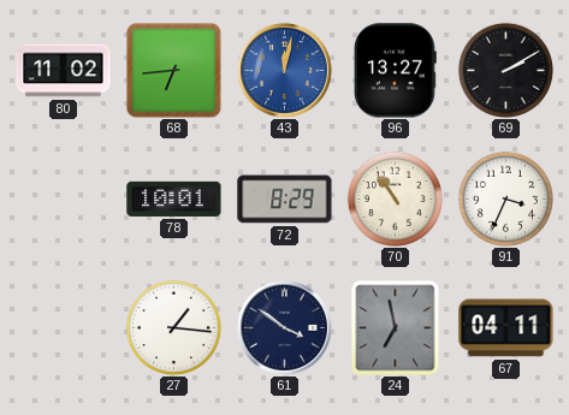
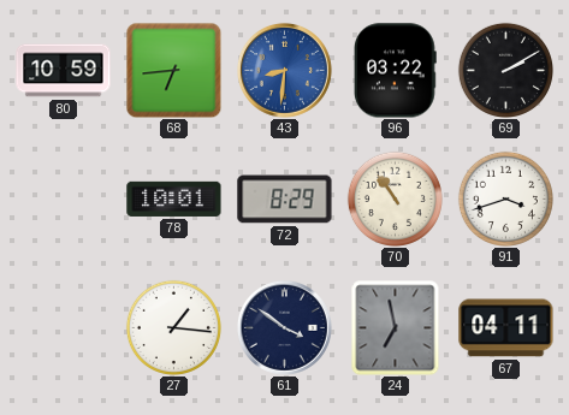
80: 11:02 -> 10:59
43: 12:02 -> 8:31
96: 13:27 -> 03:22
91: 3:34 -> 3:42
